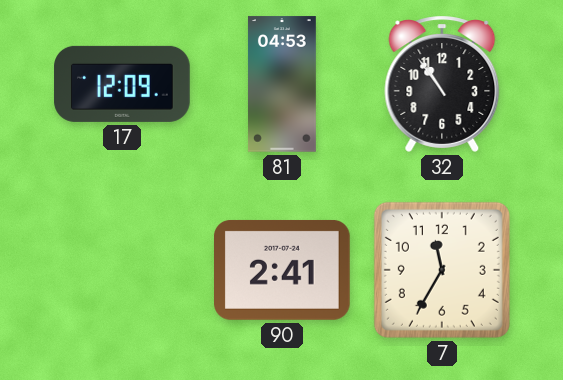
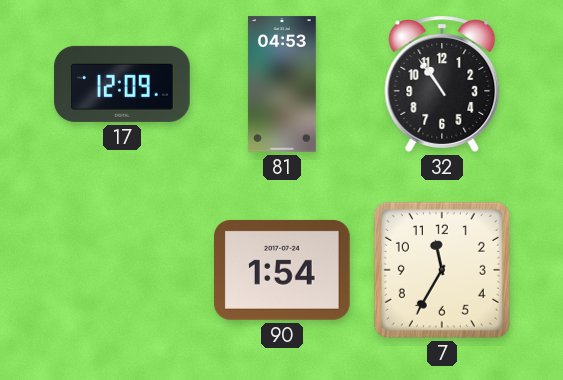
90: 2:41 -> 1:54
